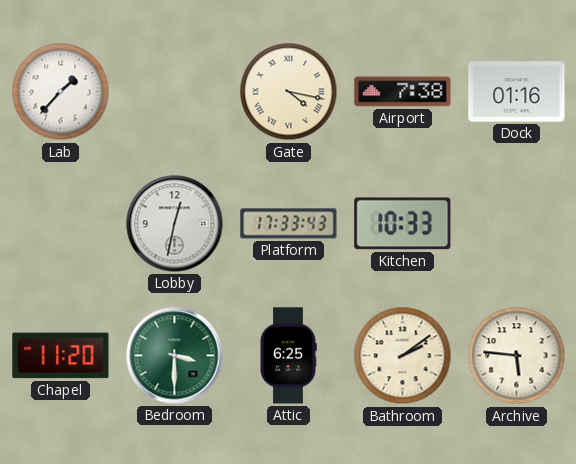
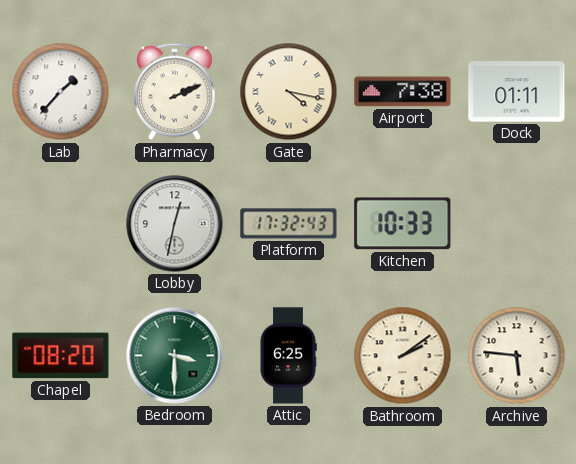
Pharmacy: none -> 2:11
Dock: 01:16 -> 01:11
Platform: 17:33 -> 17:32
Chapel: 11:20 -> 08:20
